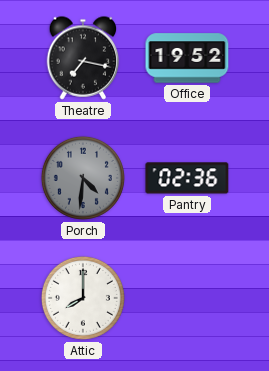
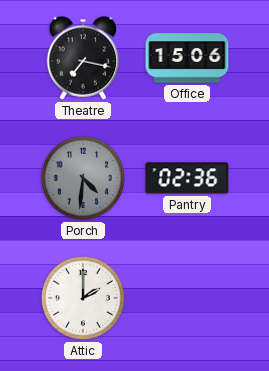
Office: 19:52 -> 15:06
Attic: 8:00 -> 2:00
